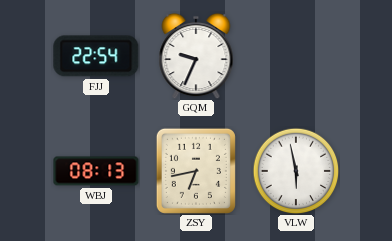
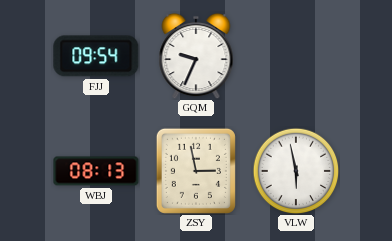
FJJ: 22:54 -> 09:54
ZSY: 6:43 -> 2:58
